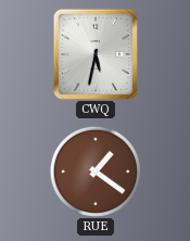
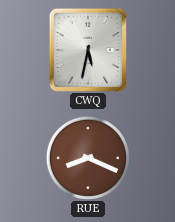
RUE: 1:21 -> 8:19
